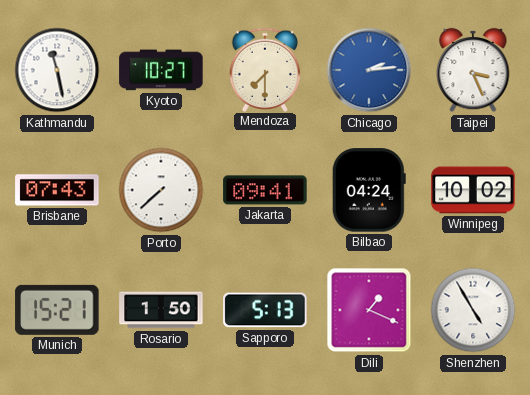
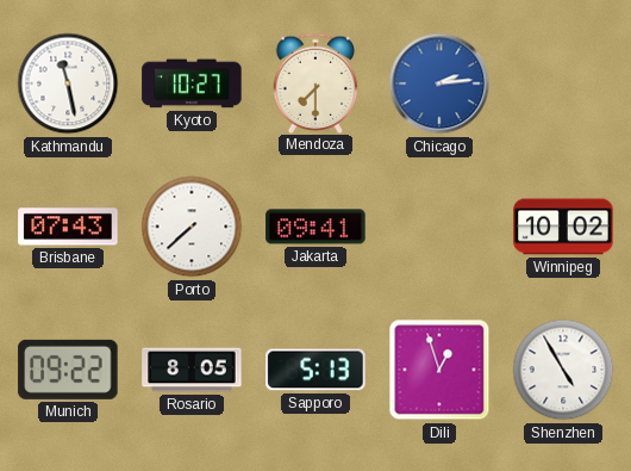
Taipei: 3:26 -> none
Bilbao: 04:24 -> none
Munich: 15:21 -> 09:22
Rosario: 1:50 -> 8:05
Dili: 1:19 -> 12:57
